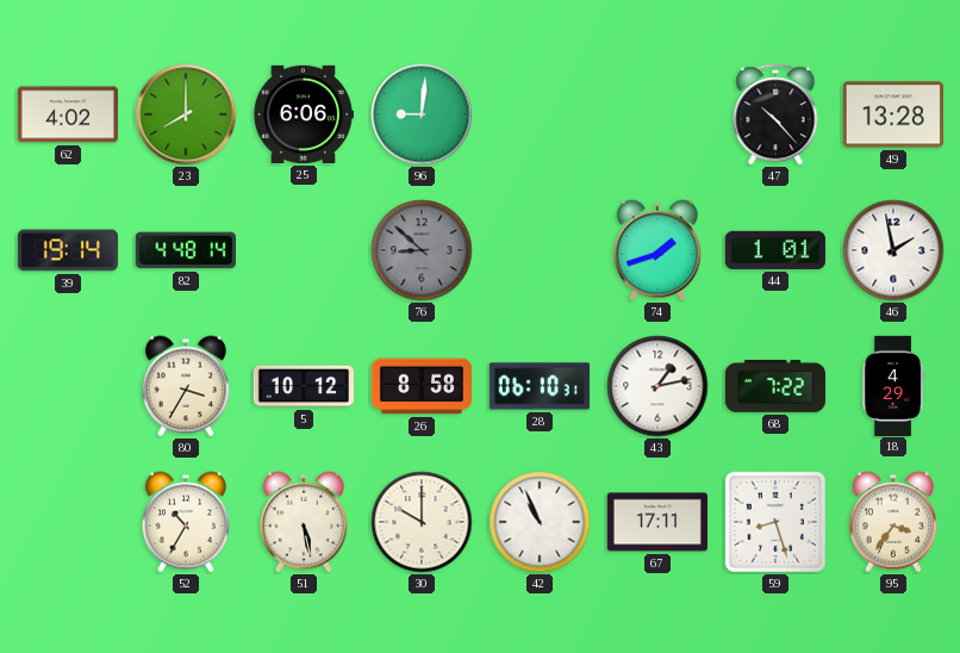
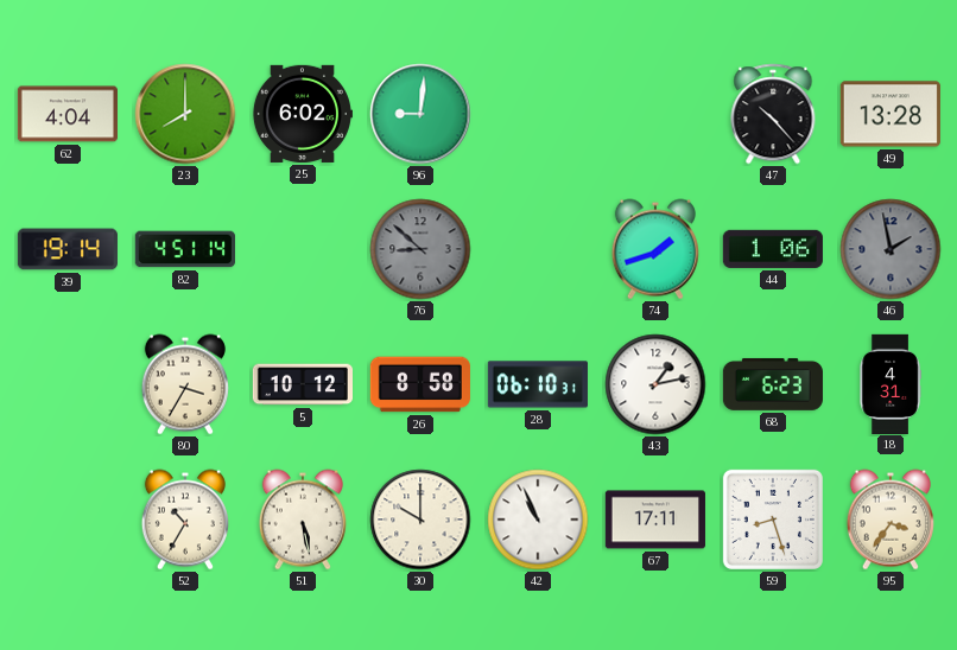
62: 4:02 -> 4:04
25: 6:06 -> 6:02
82: 4:48 -> 4:51
44: 1:01 -> 1:06
46 dial: white -> grey
68: 7:22 -> 6:23
18: 4:29 -> 4:31
